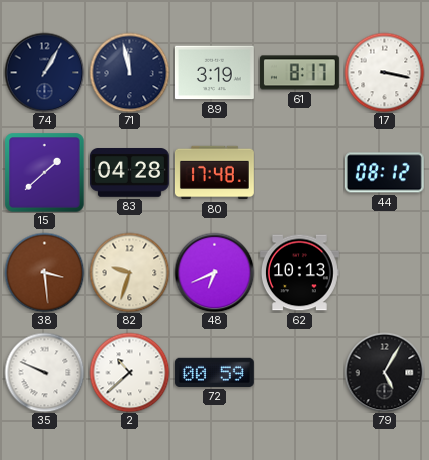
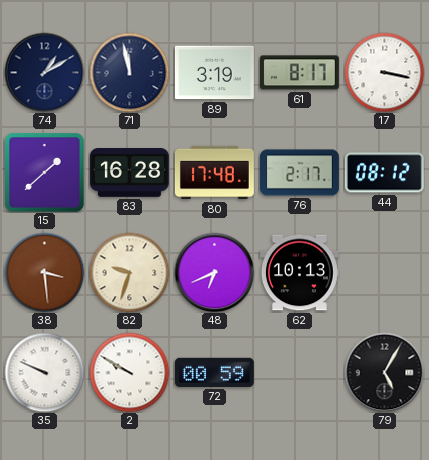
74: 1:05 -> 1:10
83: 04:28 -> 16:28
76: none -> 2:17
2: 10:38 -> 9:50
